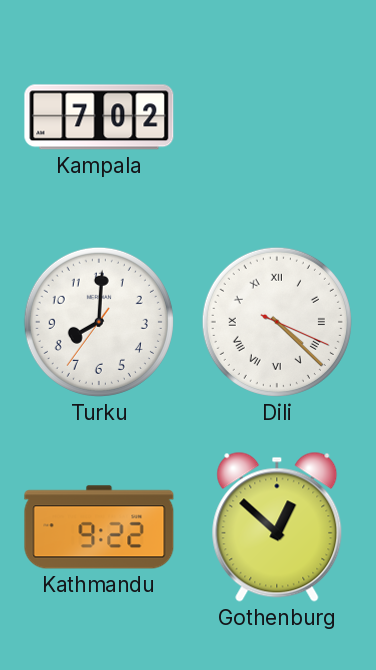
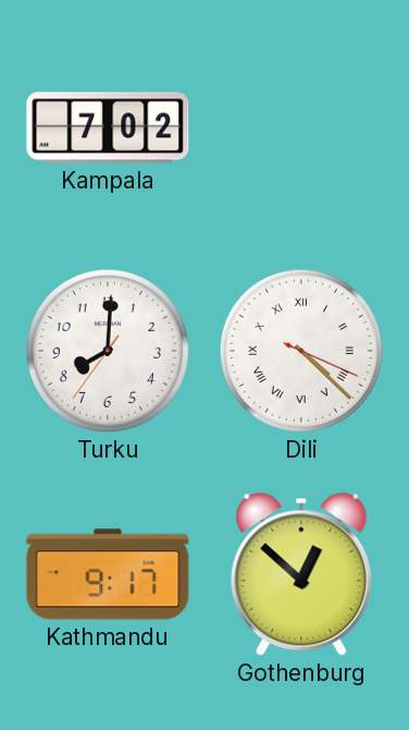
Kathmandu: 9:22 -> 9:17
